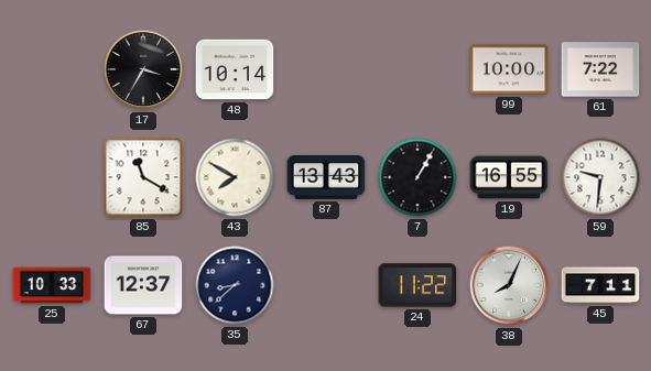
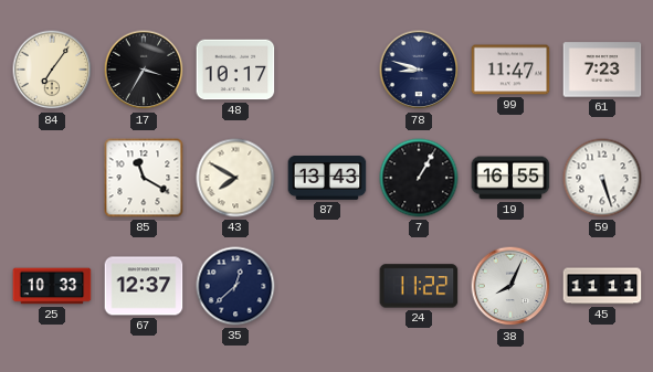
84: none -> 7:06
48: 10:14 -> 10:17
78: none -> 8:48
99: 10:00 -> 11:47
61: 7:22 -> 7:23
59: 9:31 -> 5:27
35: 8:38 -> 12:38
45: 7:11 -> 11:11
